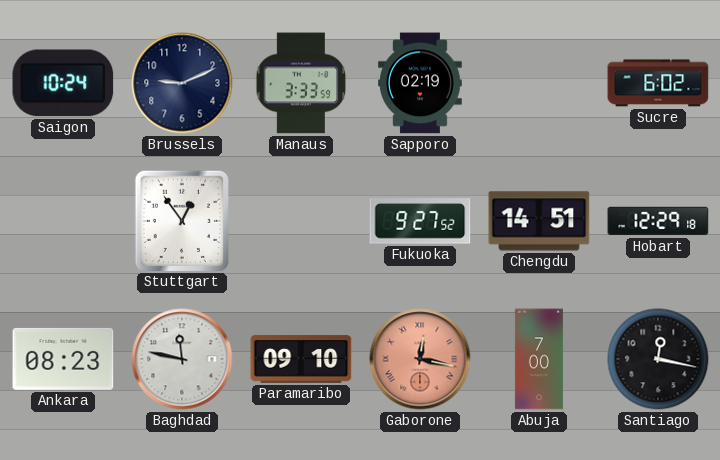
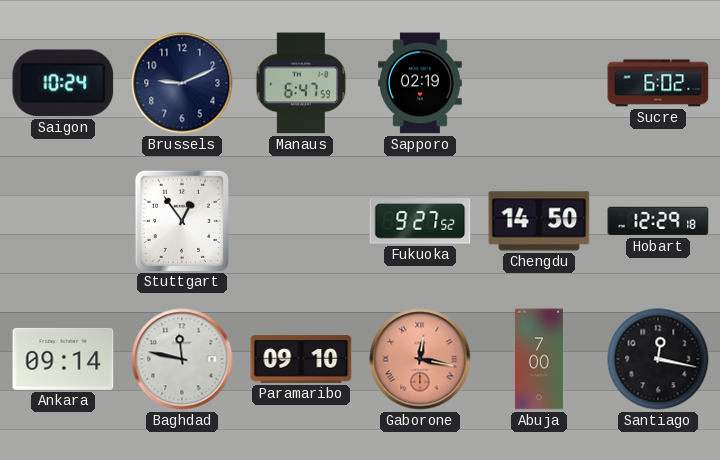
Manaus: 3:33 -> 6:47
Chengdu: 14:51 -> 14:50
Ankara: 08:23 -> 09:14
